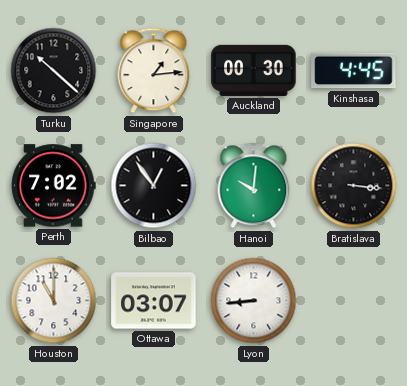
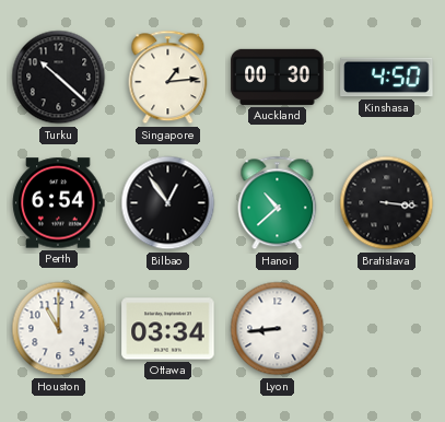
Kinshasa: 4:45 -> 4:50
Perth: 7:02 -> 6:54
Hanoi: 10:01 -> 10:38
Ottawa: 03:07 -> 03:34
